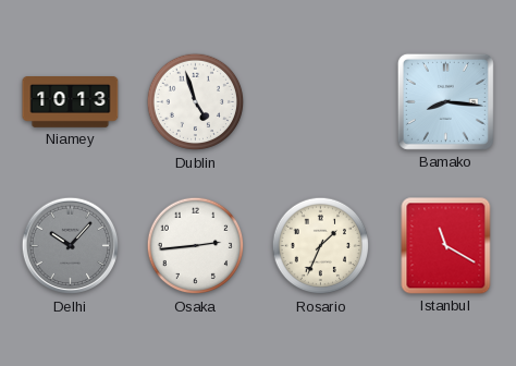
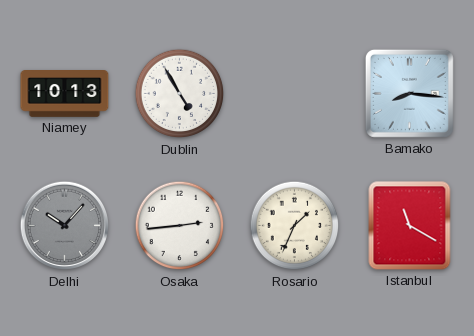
Dublin: 4:57 -> 4:55
